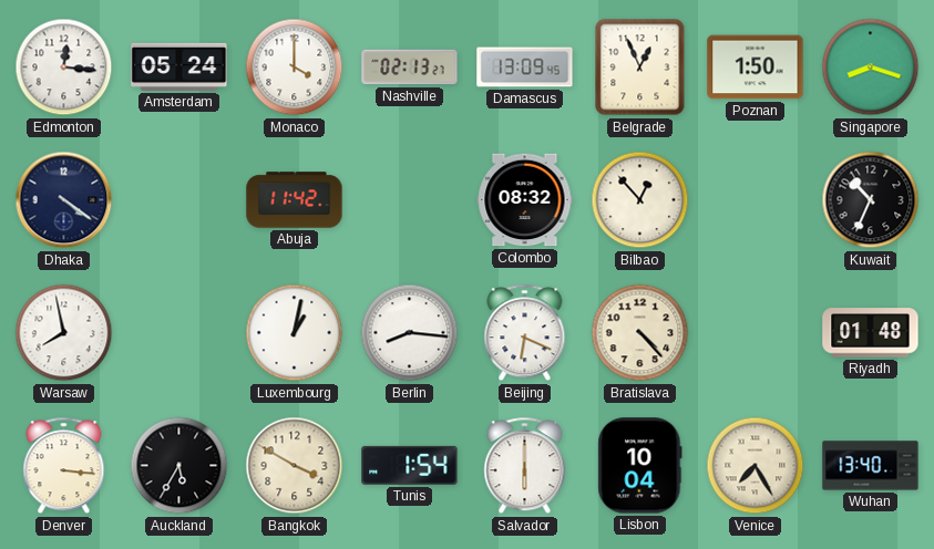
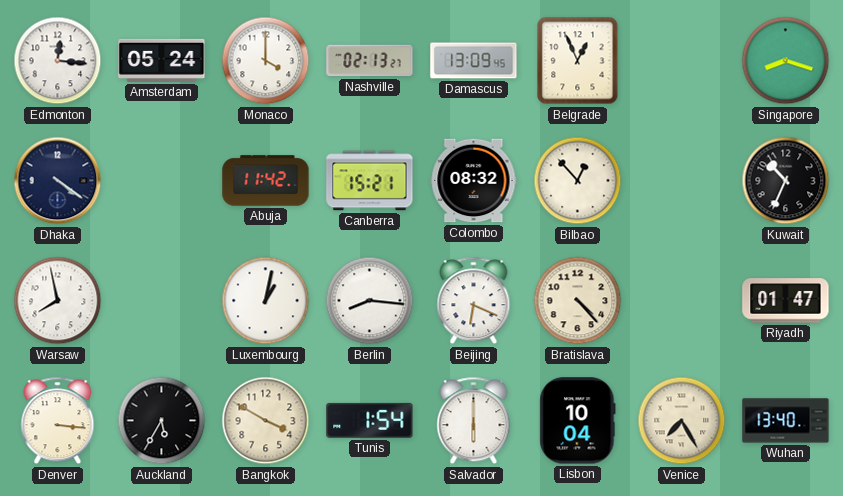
Poznan: 1:50 -> none
Canberra: none -> 15:21
Riyadh: 01:48 -> 01:47
